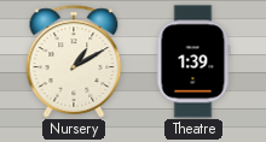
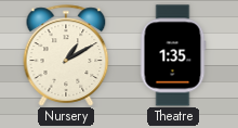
Theatre: 1:39 -> 1:35
